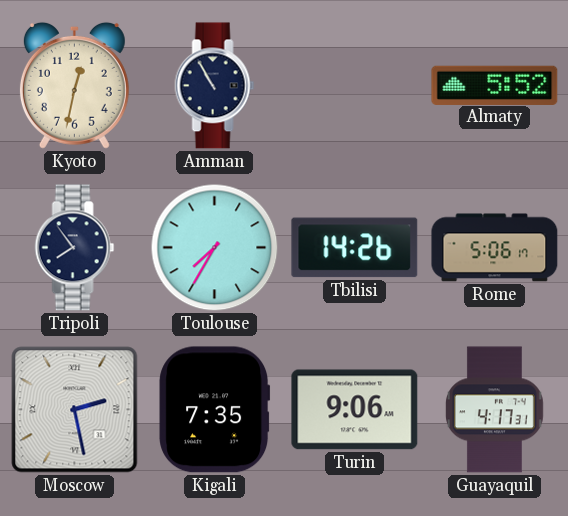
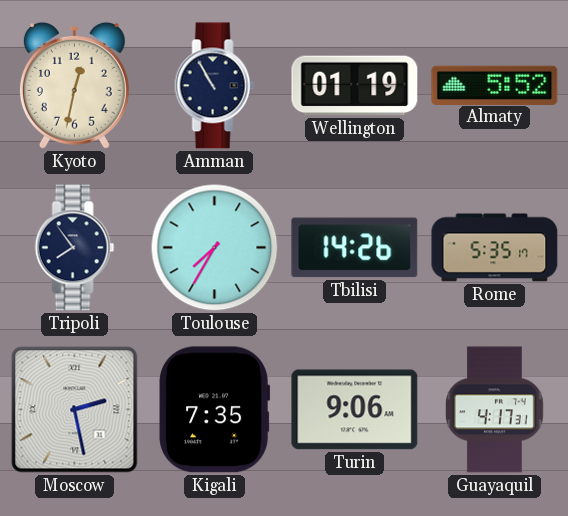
Wellington: none -> 01:19
Rome: 5:06 -> 5:35
